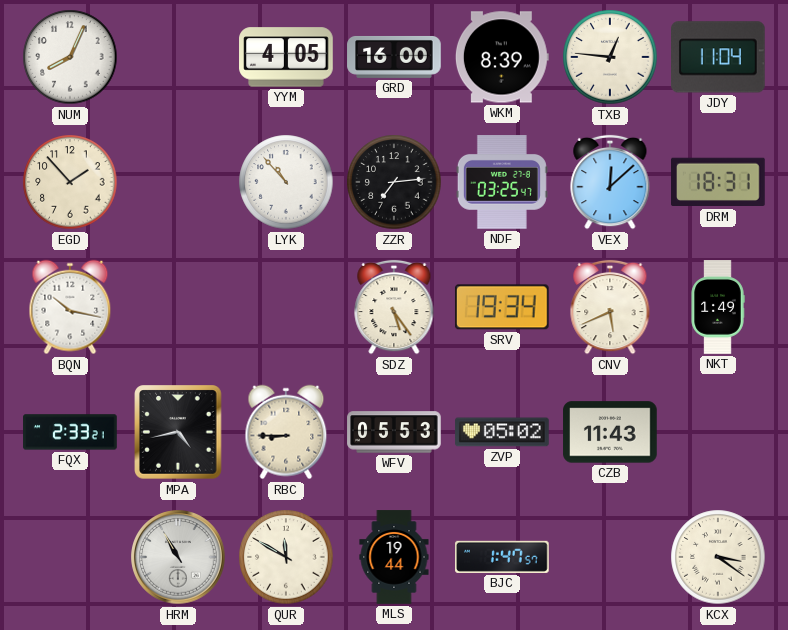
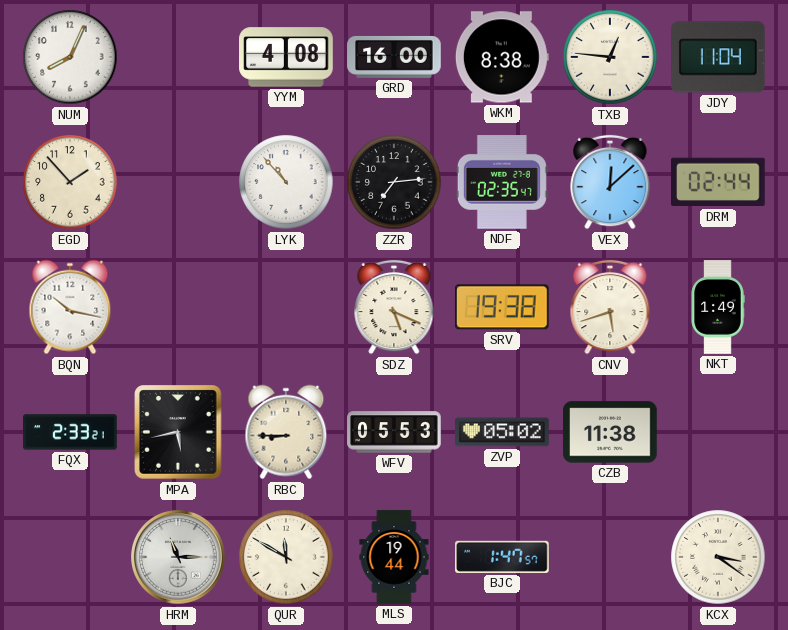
YYM: 4:05 -> 4:08
WKM: 8:39 -> 8:38
NDF: 03:25 -> 02:35
DRM: 18:31 -> 02:44
SDZ: 5:24 -> 5:19
SRV: 19:34 -> 19:38
CNV: 5:41 -> 5:42
MPA: 4:43 -> 5:43
CZB: 11:43 -> 11:38
HRM: 10:55 -> 11:15
